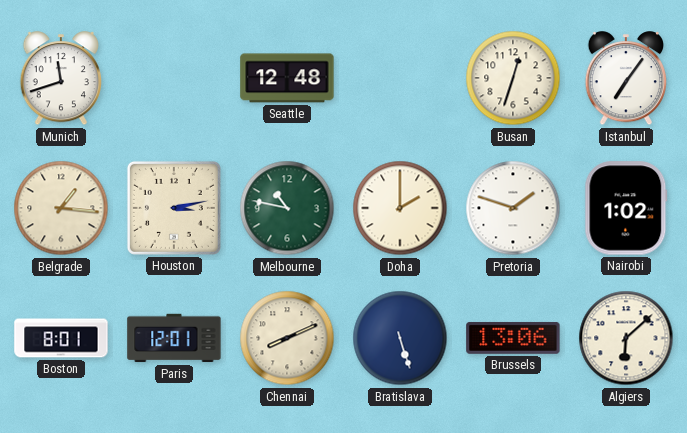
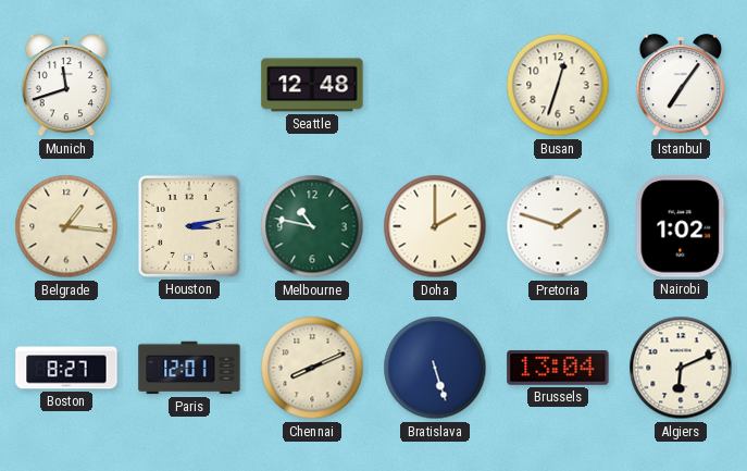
Boston: 8:01 -> 8:27
Brussels: 13:06 -> 13:04
Algiers: 6:08 -> 6:11
